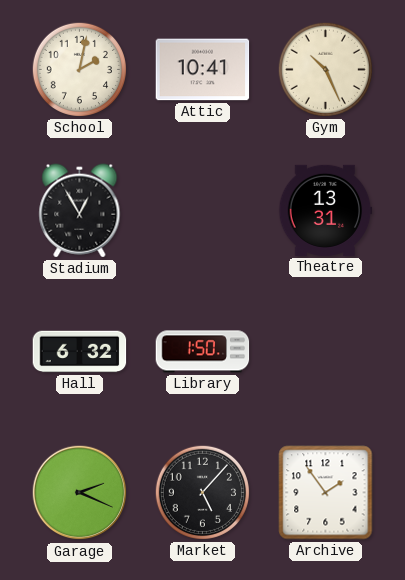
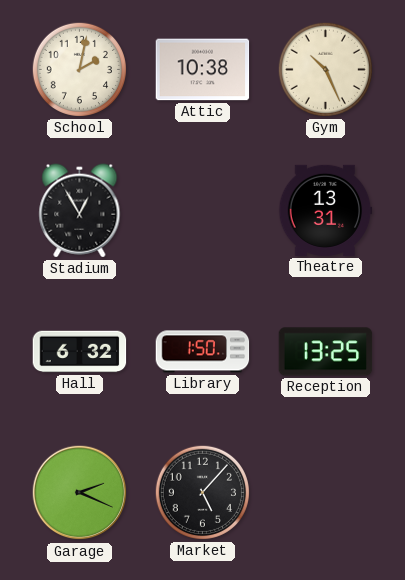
Attic: 10:41 -> 10:38
Reception: none -> 13:25
Archive: 1:54 -> none
